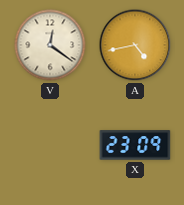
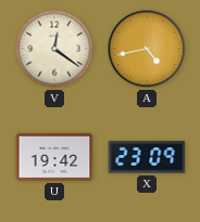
U: none -> 19:42
